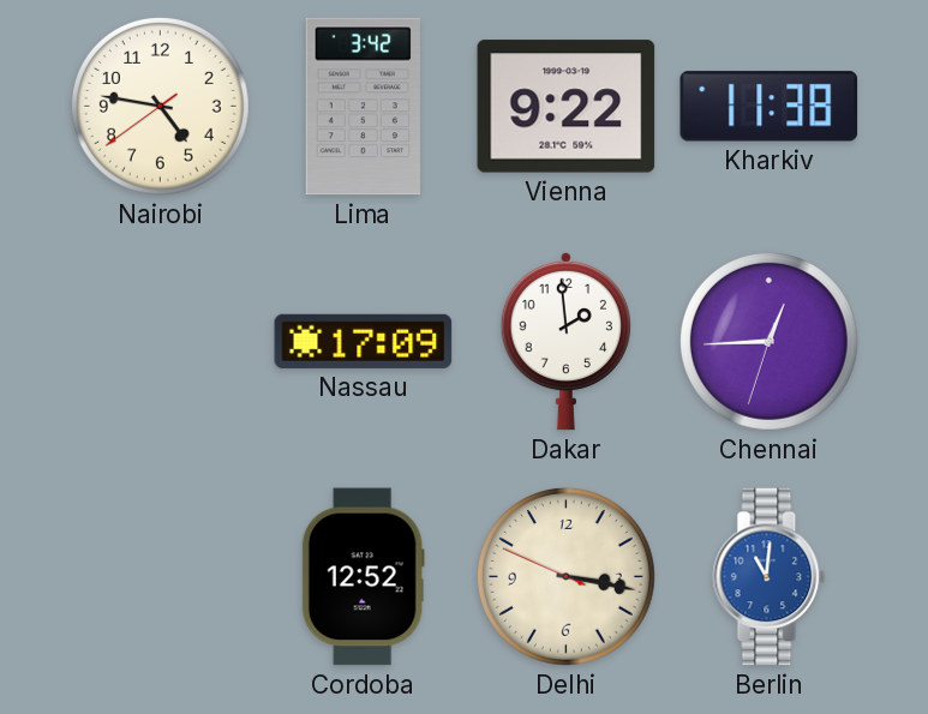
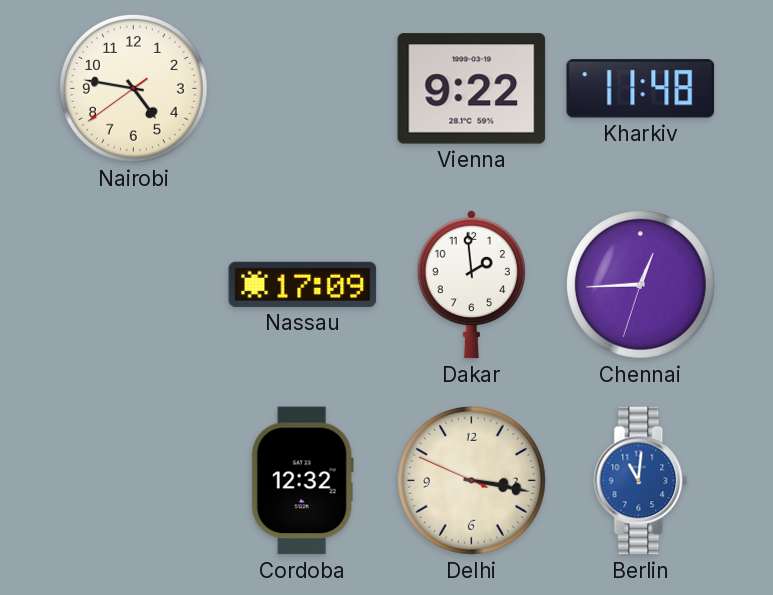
Lima: 3:42 -> none
Kharkiv: 11:38 -> 11:48
Cordoba: 12:52 -> 12:32
